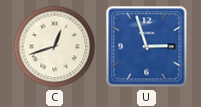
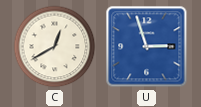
C: 12:42 -> 12:40
